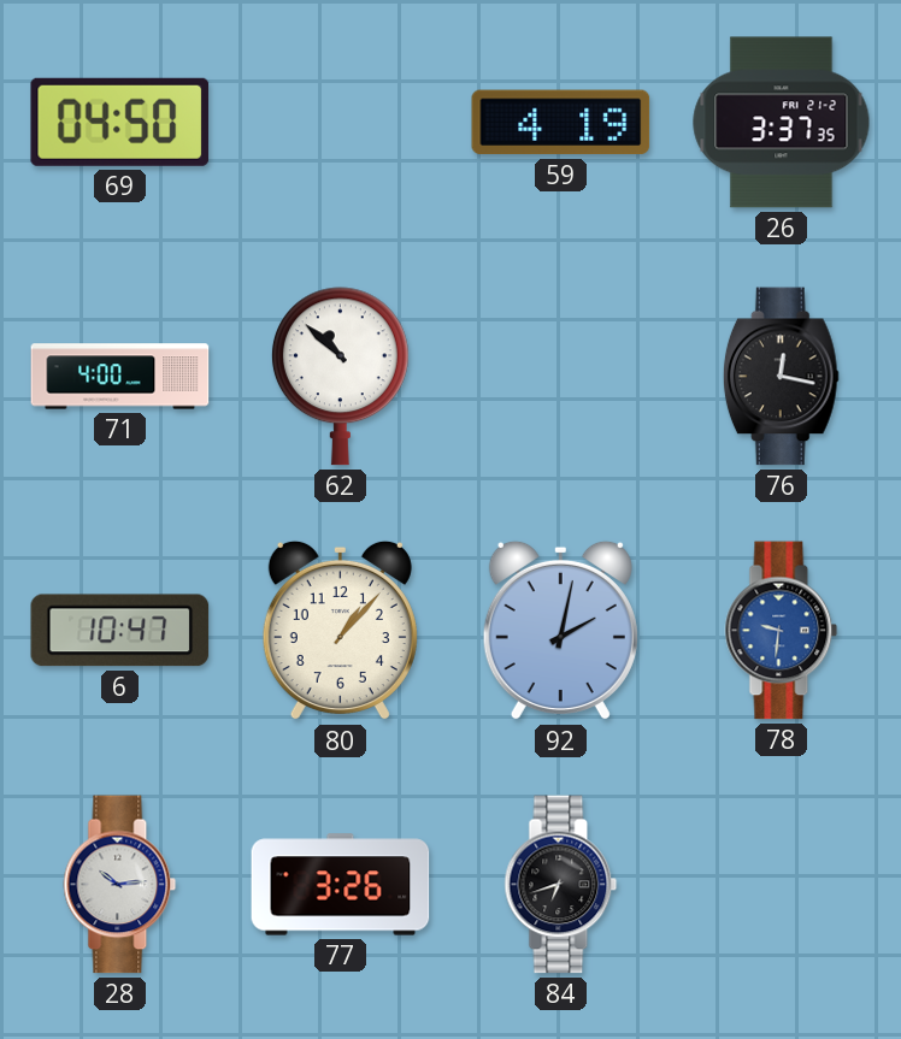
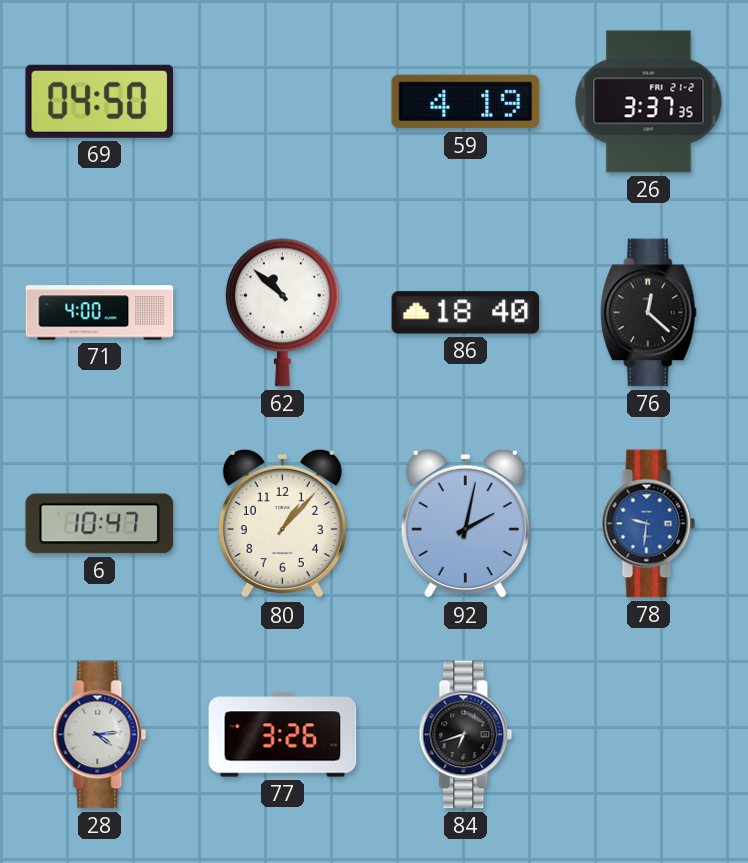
86: none -> 18:40
76: 12:17 -> 12:22
28: 10:14 -> 4:14
